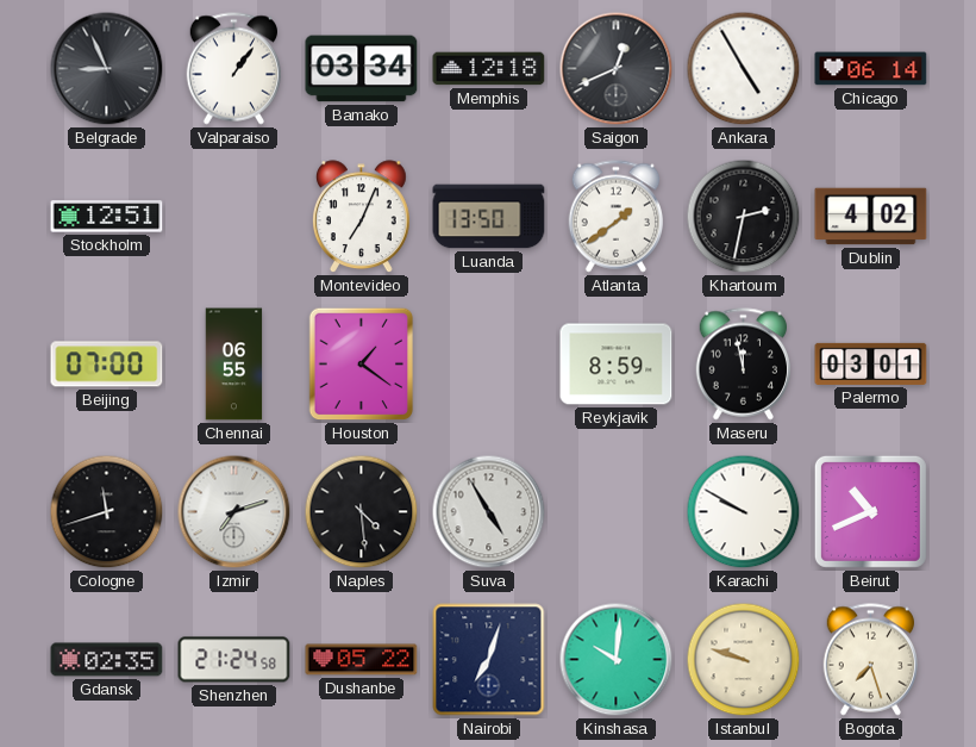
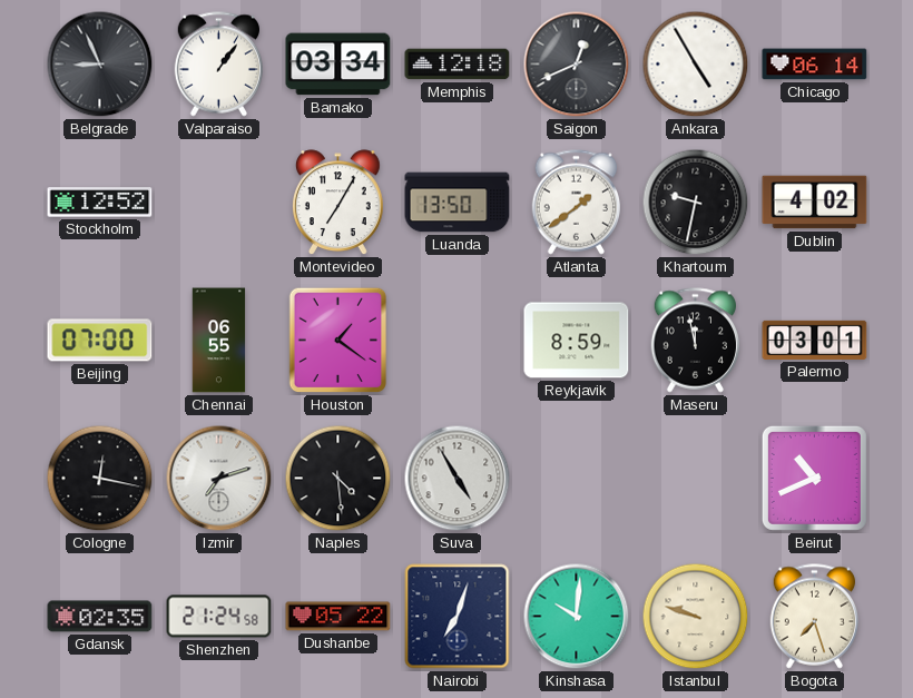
Stockholm: 12:51 -> 12:52
Montevideo: 7:04 -> 7:05
Khartoum: 2:32 -> 9:32
Cologne: 11:42 -> 12:17
Karachi: 9:50 -> none
